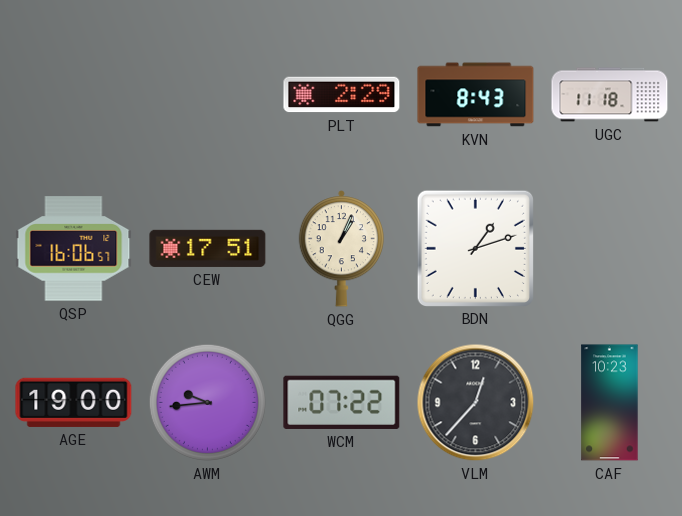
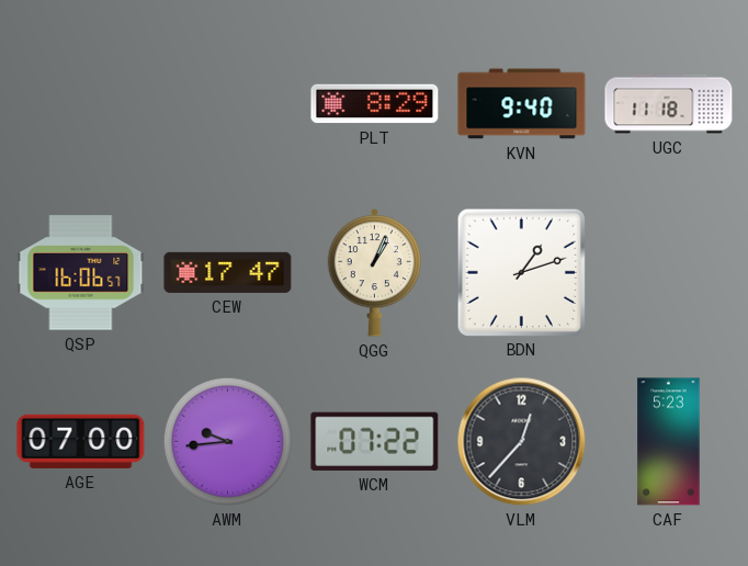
PLT: 2:29 -> 8:29
KVN: 8:43 -> 9:40
CEW: 17:51 -> 17:47
AGE: 19:00 -> 07:00
CAF: 10:23 -> 5:23
